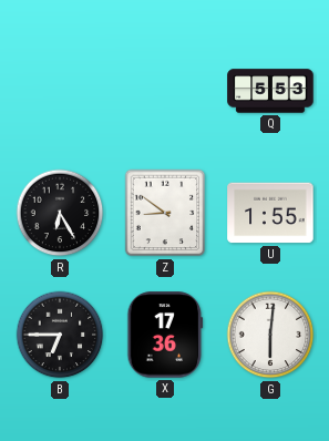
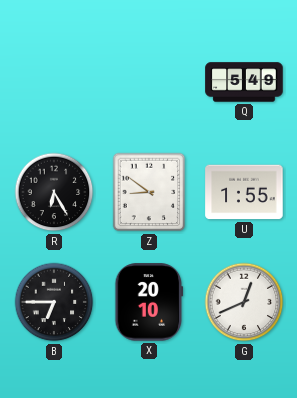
Q: 5:53 -> 5:49
X: 17:36 -> 20:10
G: 6:01 -> 12:41
